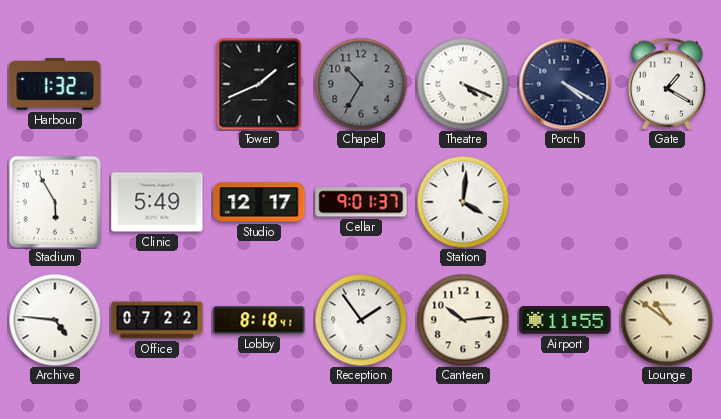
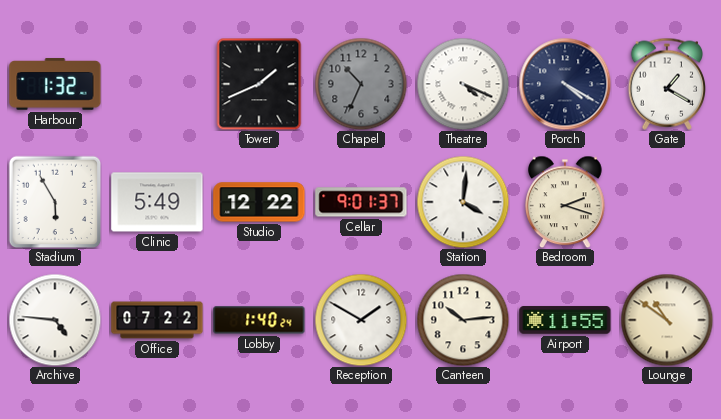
Chapel: 10:35 -> 10:34
Studio: 12:17 -> 12:22
Bedroom: none -> 2:18
Lobby: 8:18 -> 1:40
Reception: 1:54 -> 1:50
